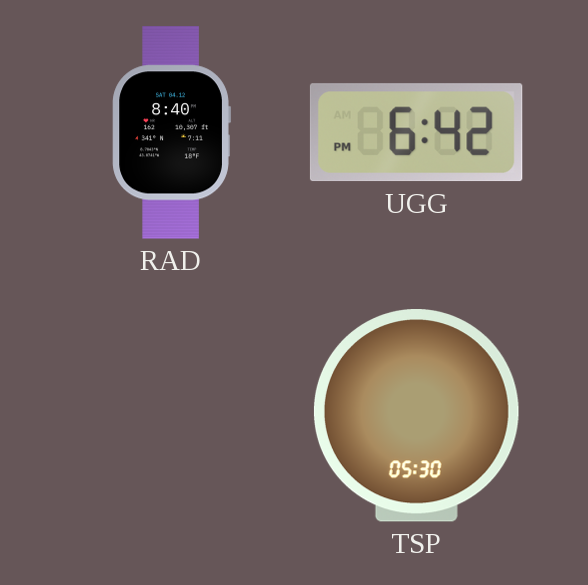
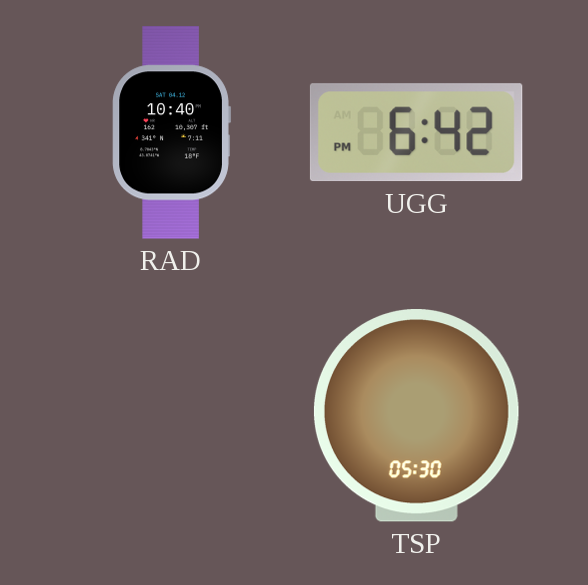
RAD: 8:40 -> 10:40
